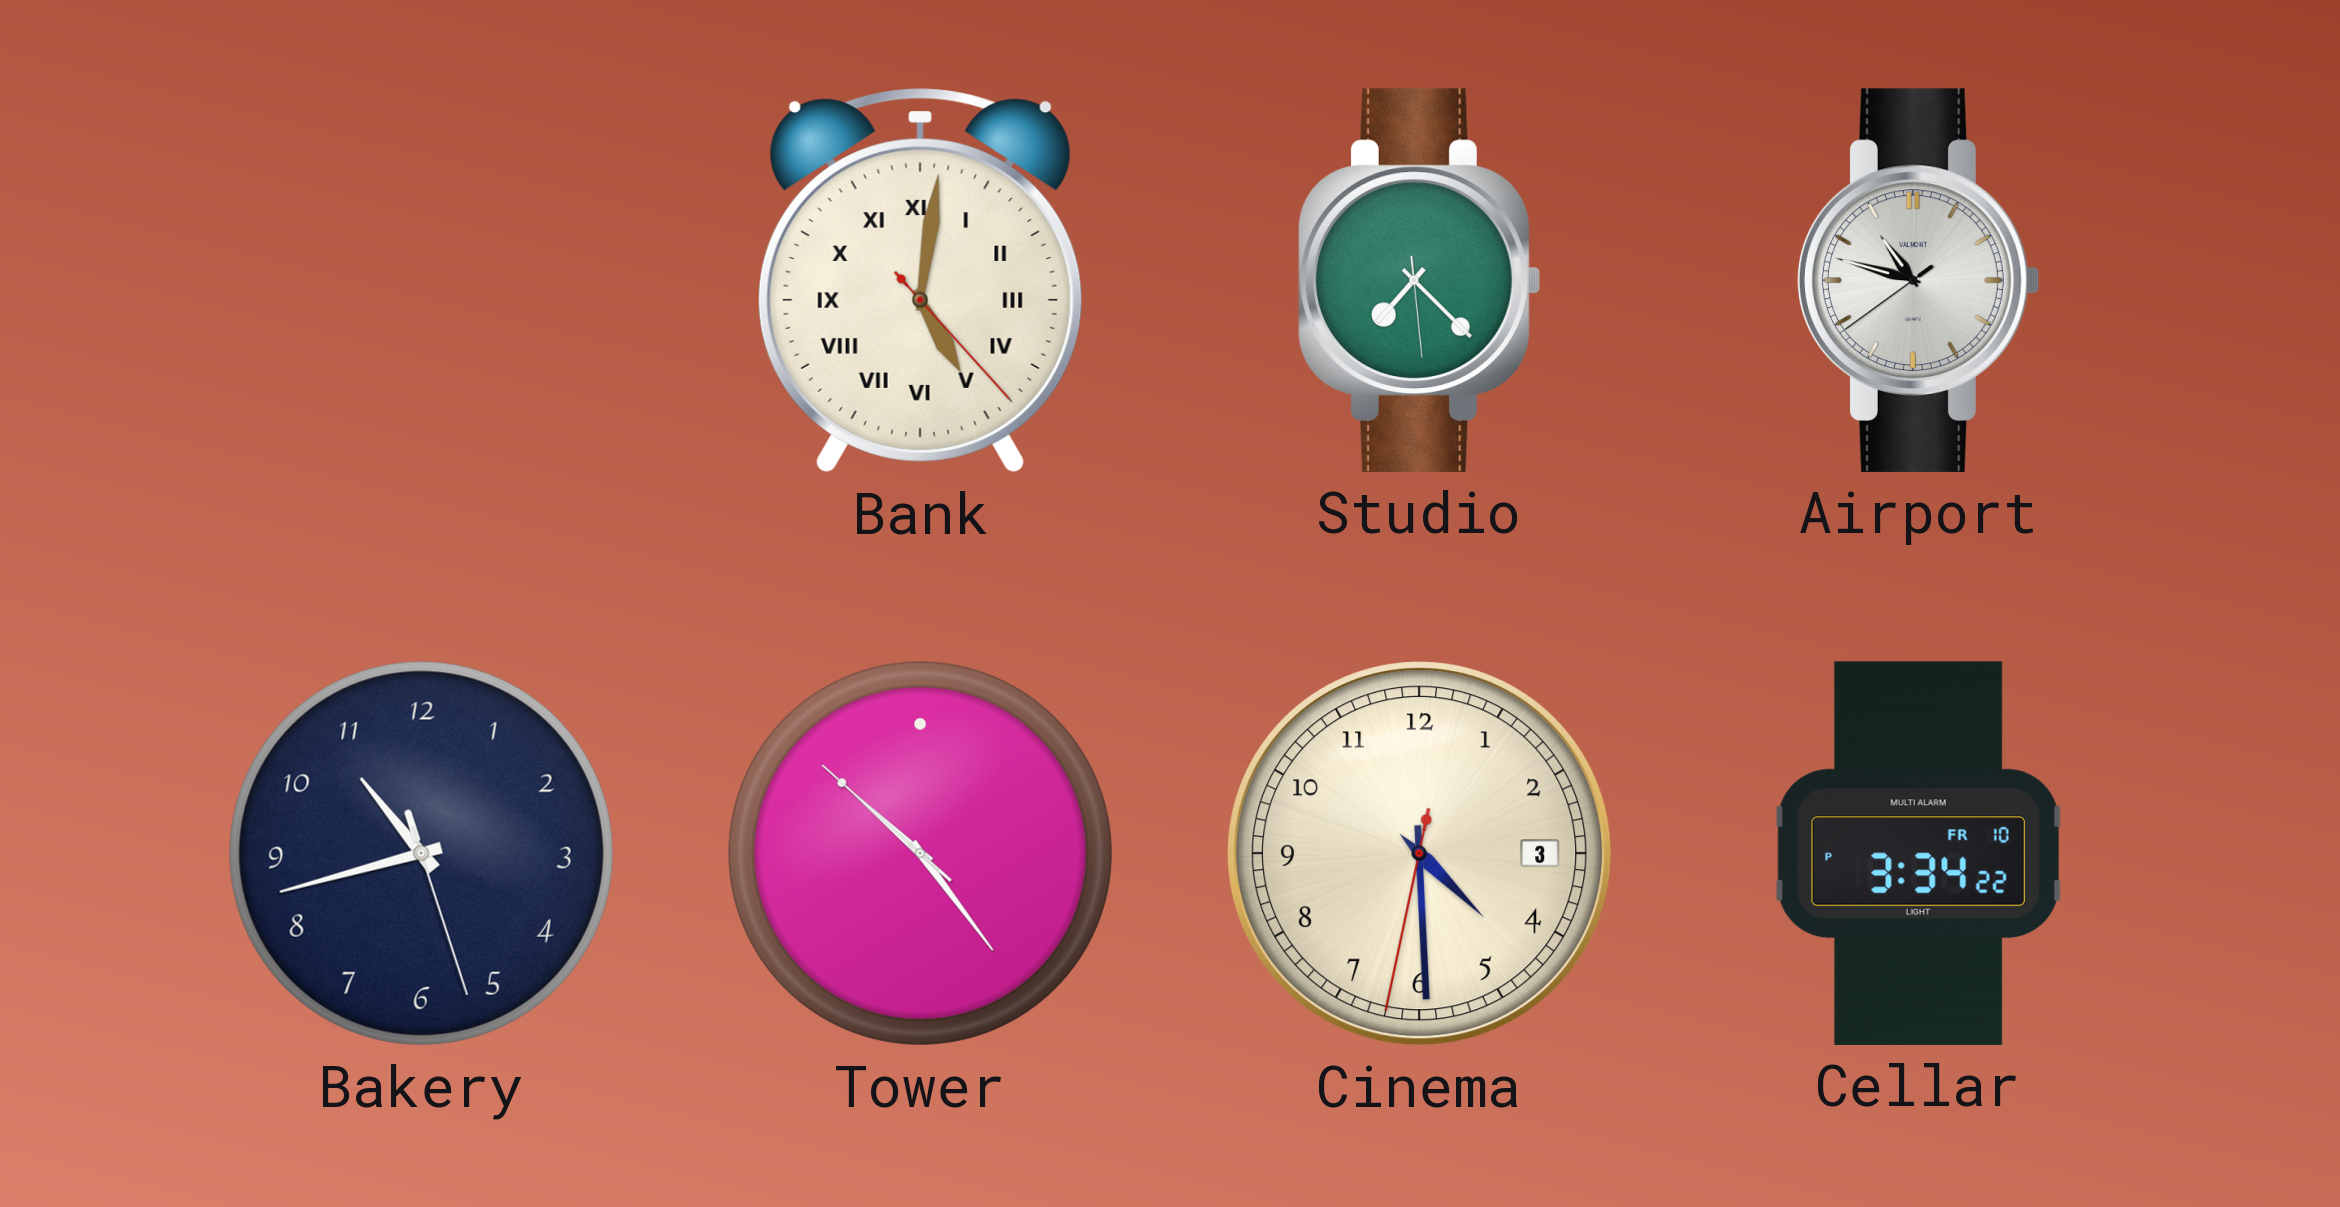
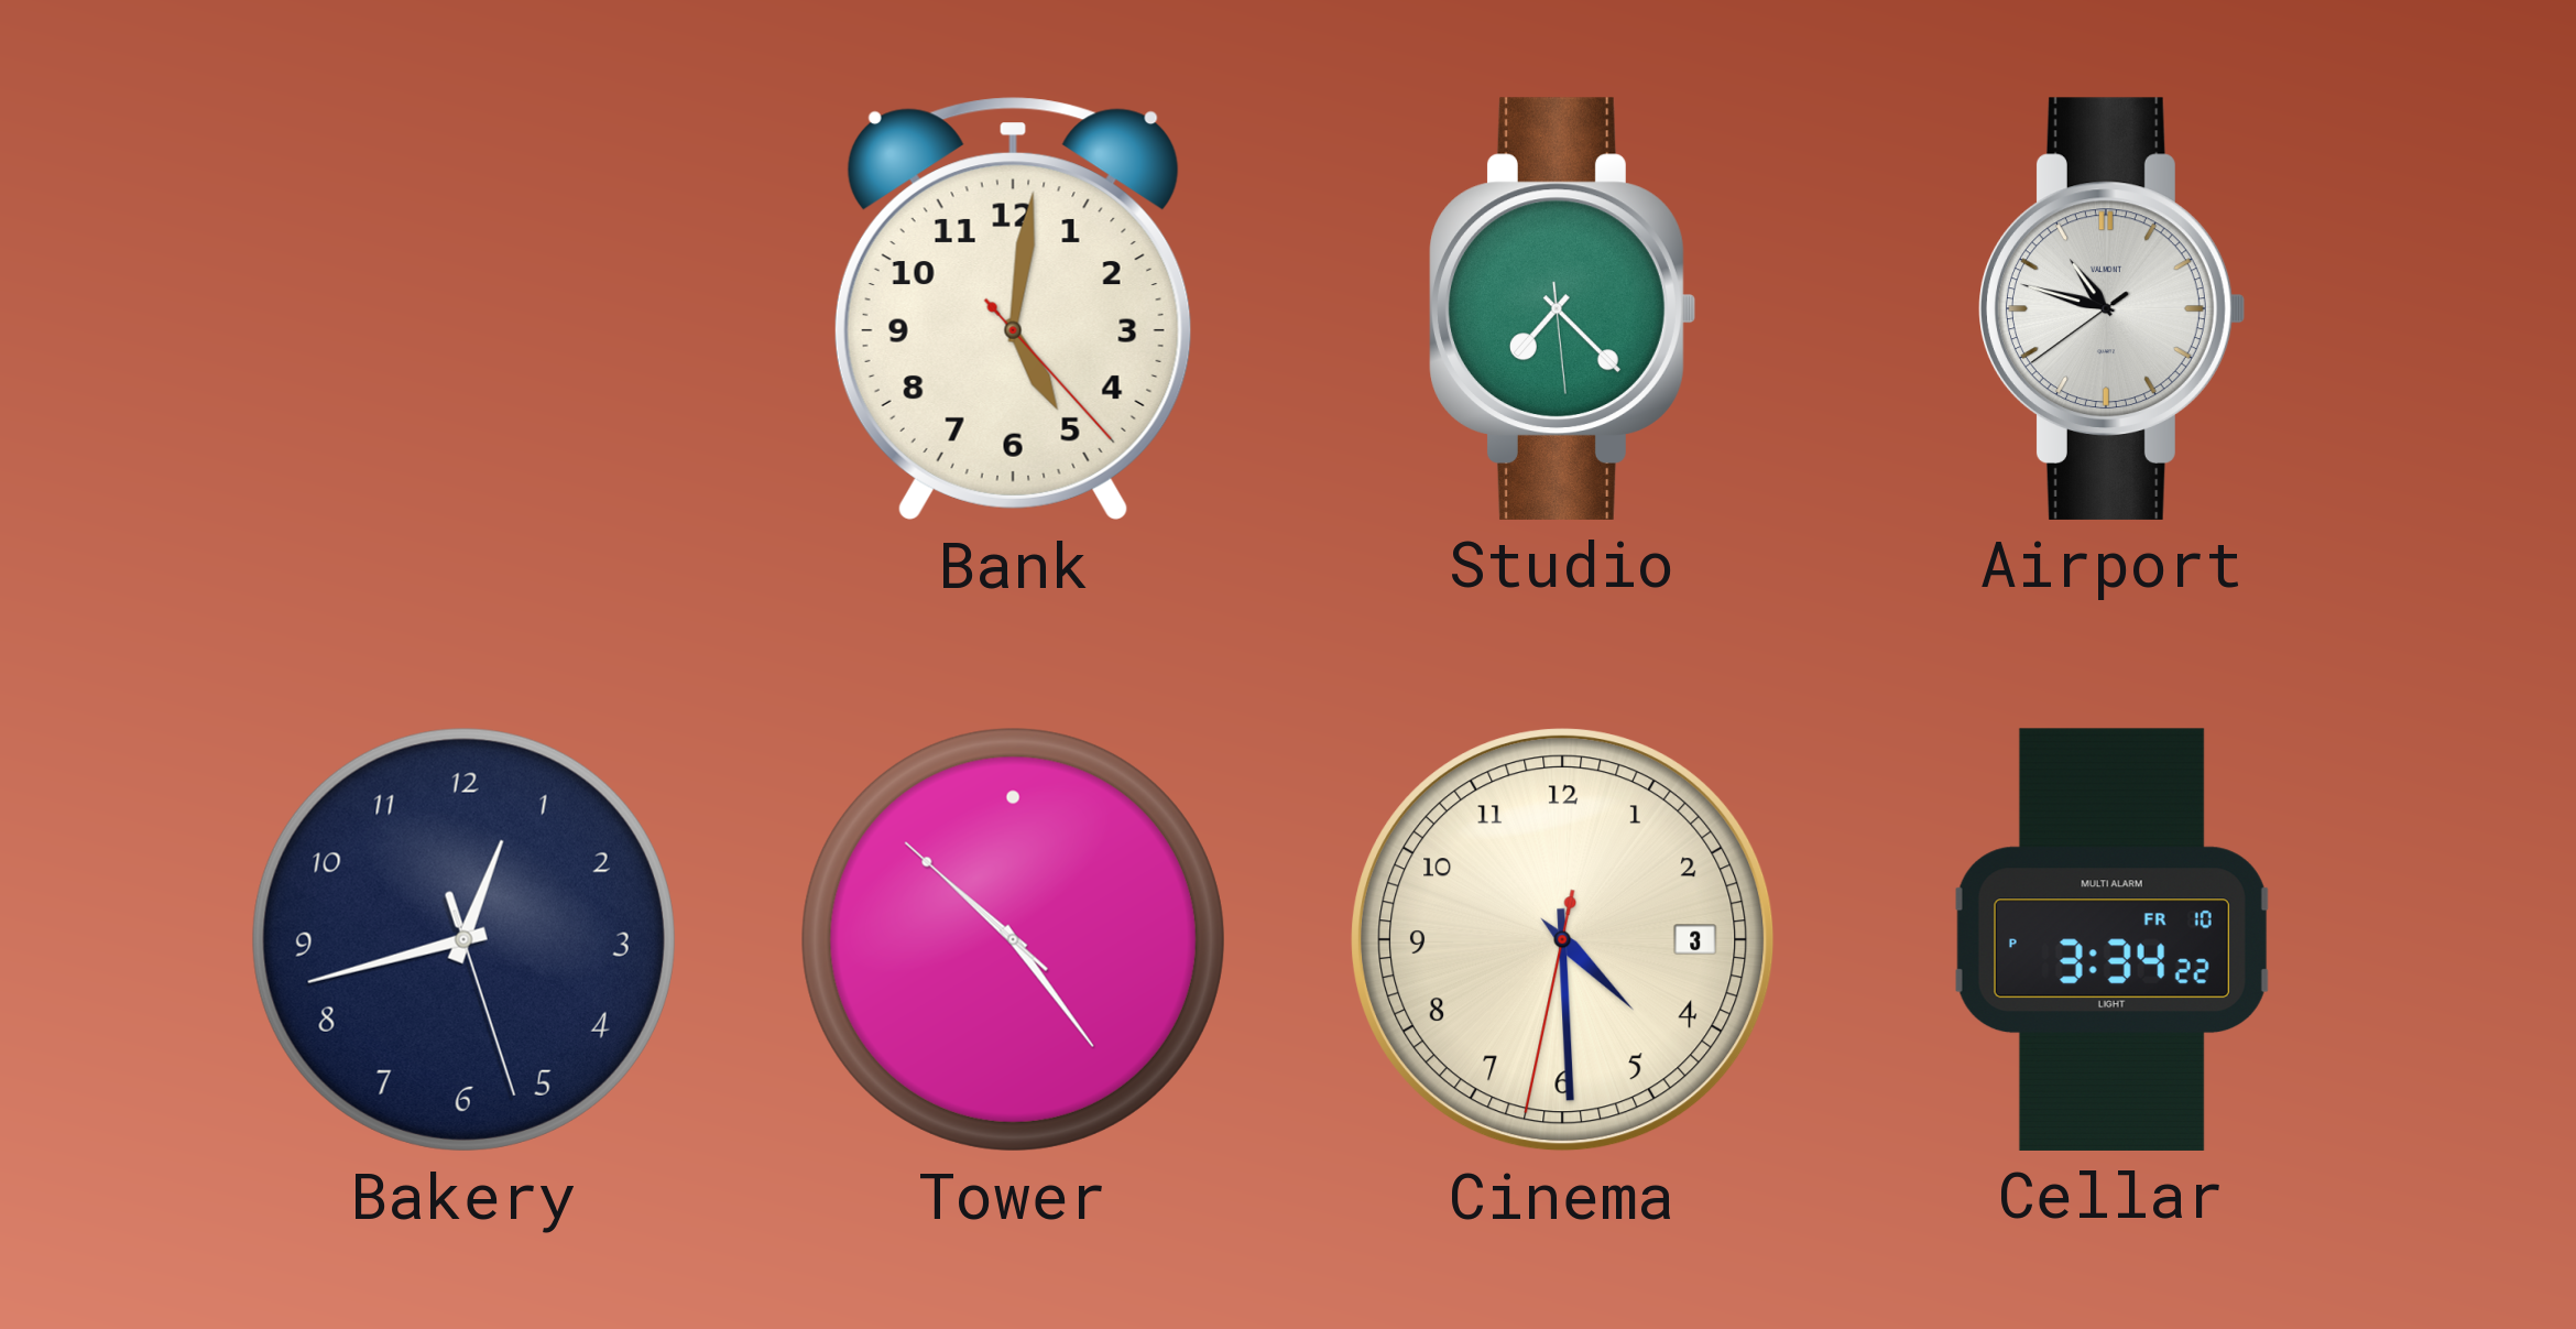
Bank numerals: Roman -> Arabic
Bakery: 10:42 -> 12:42
